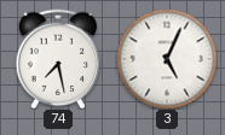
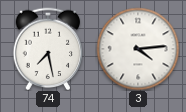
3: 5:04 -> 4:14
